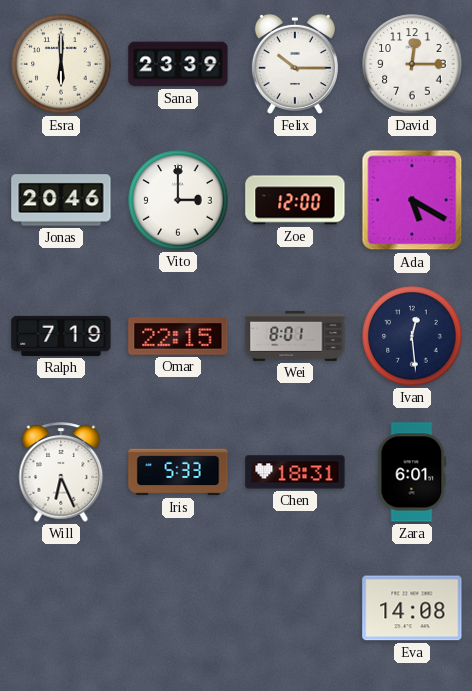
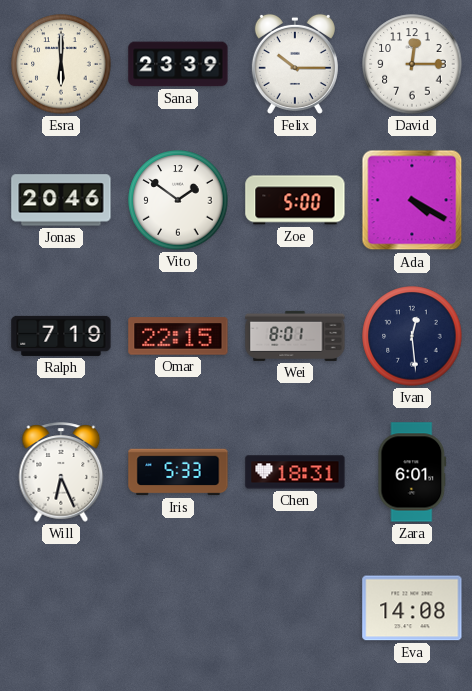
Vito: 3:00 -> 1:51
Zoe: 12:00 -> 5:00
Ada: 5:20 -> 4:20
